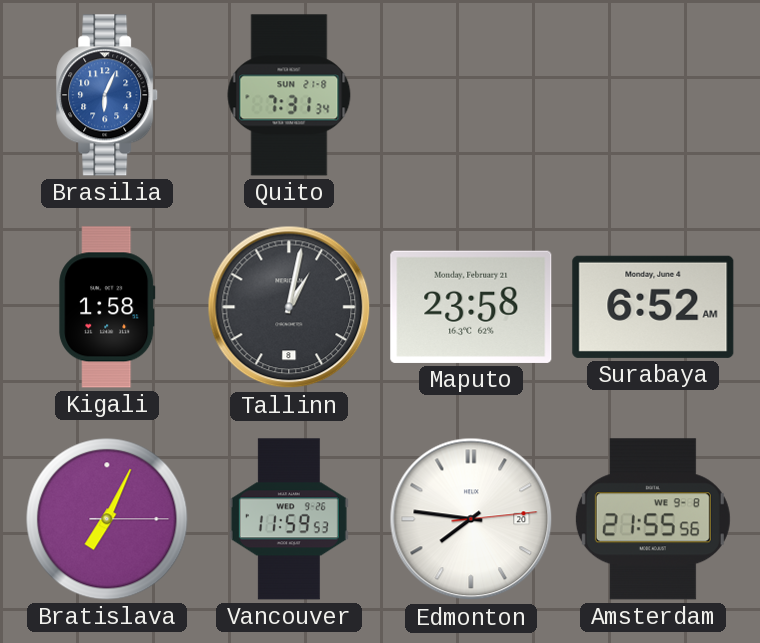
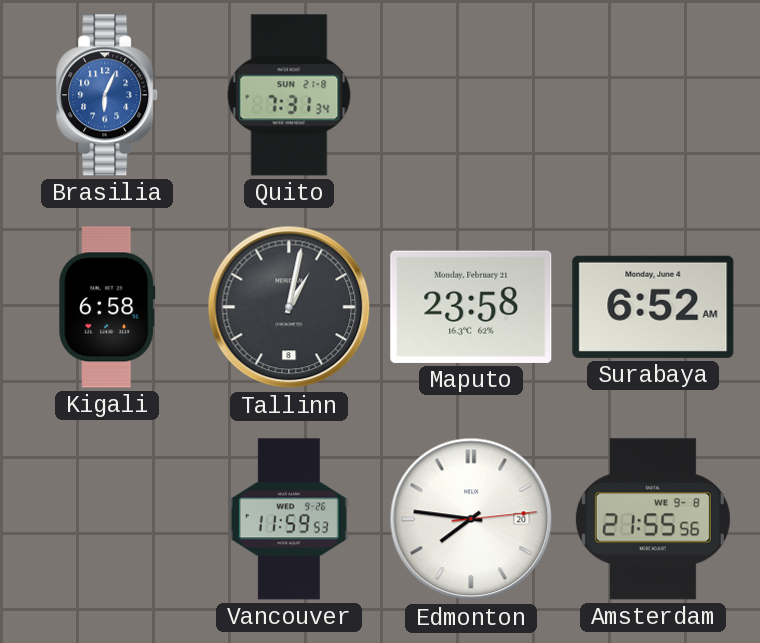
Kigali: 1:58 -> 6:58
Bratislava: 7:04 -> none
